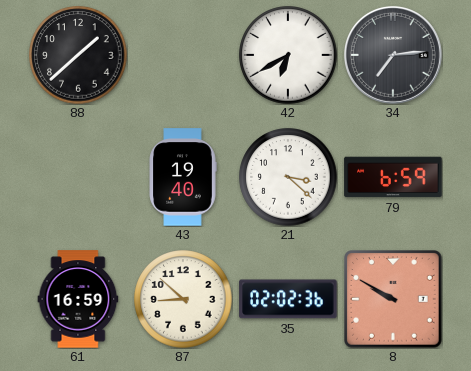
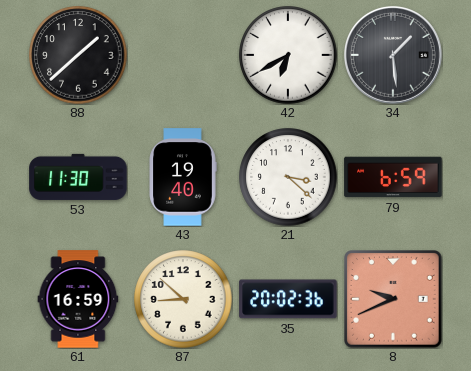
34: 7:14 -> 1:29
53: none -> 11:30
35: 02:02 -> 20:02
8: 9:50 -> 9:41
